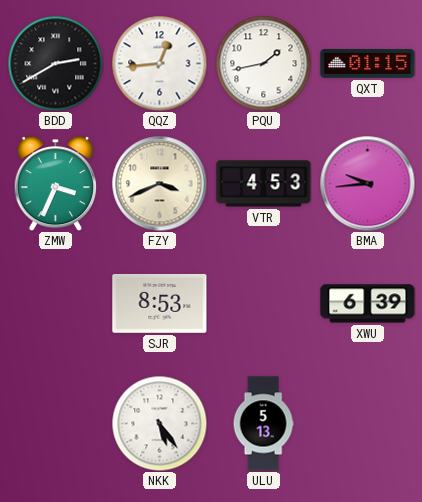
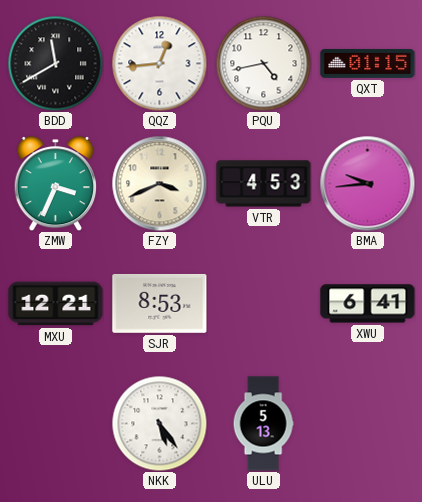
BDD: 2:40 -> 11:40
PQU: 1:43 -> 4:43
MXU: none -> 12:21
XWU: 6:39 -> 6:41
